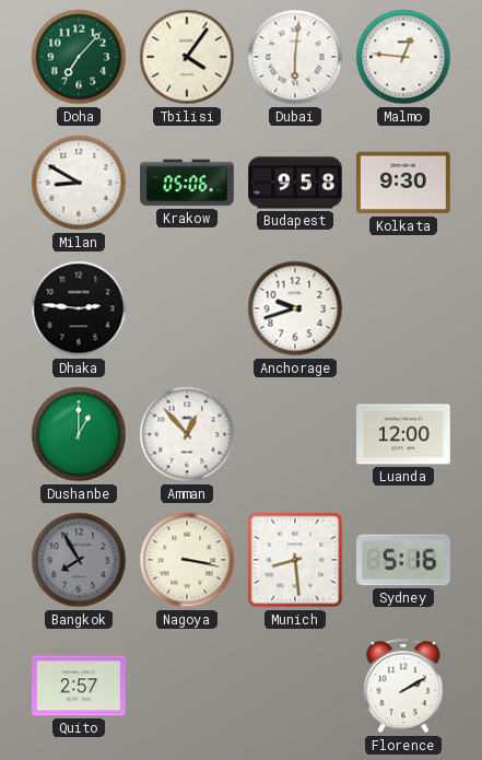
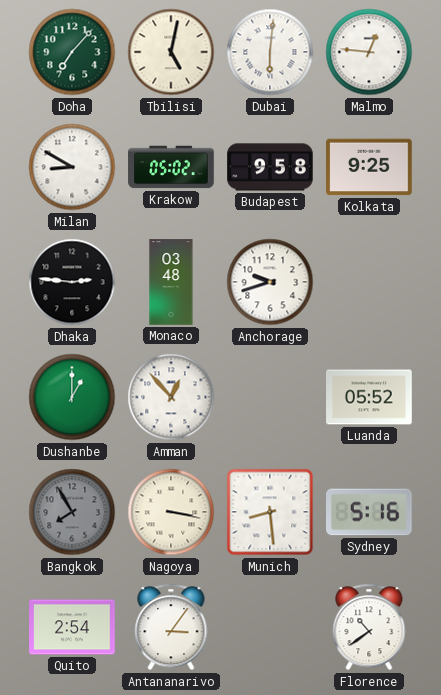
Tbilisi: 4:06 -> 5:02
Krakow: 05:06 -> 05:02
Kolkata: 9:30 -> 9:25
Monaco: none -> 03:48
Luanda: 12:00 -> 05:52
Quito: 2:57 -> 2:54
Antananarivo: none -> 3:06
Florence: 2:10 -> 10:39
